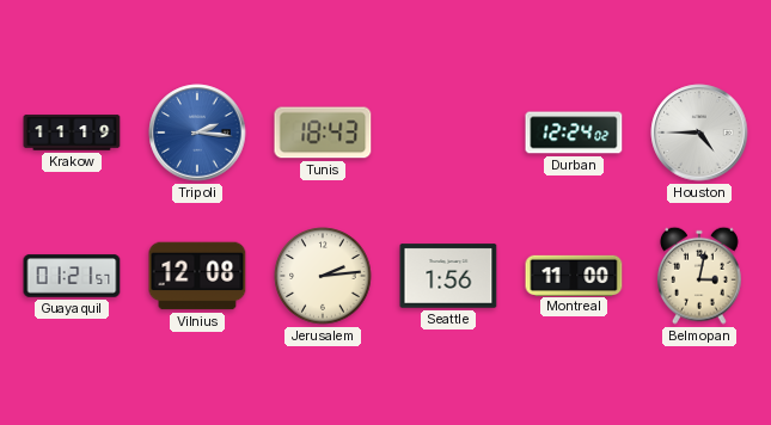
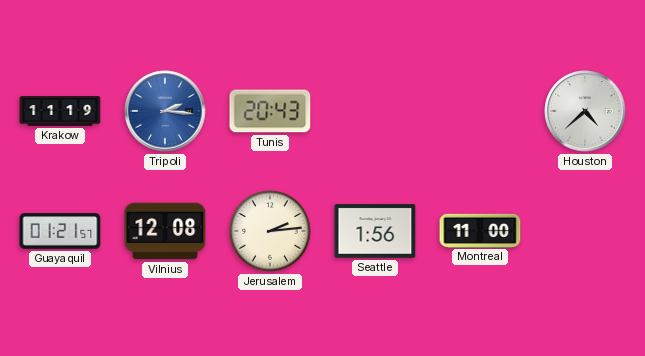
Tunis: 18:43 -> 20:43
Durban: 12:24 -> none
Houston: 4:45 -> 4:38
Belmopan: 3:02 -> none
